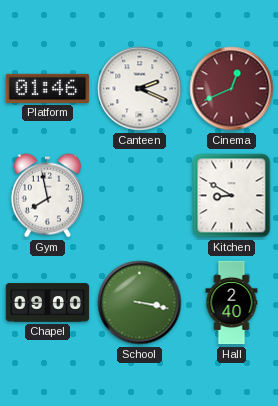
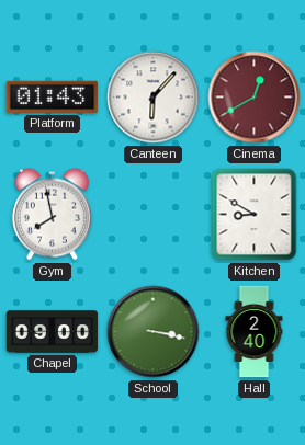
Platform: 01:46 -> 01:43
Canteen: 2:19 -> 6:07
Cinema: 12:41 -> 12:40
